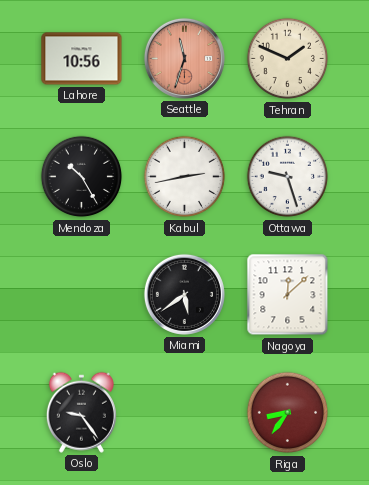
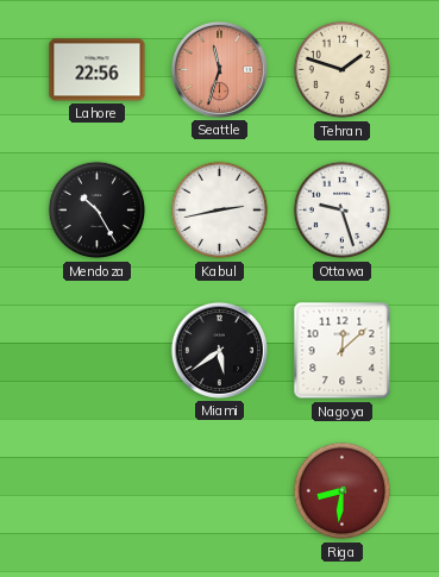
Lahore: 10:56 -> 22:56
Tehran: 1:49 -> 1:48
Oslo: 9:24 -> none
Riga: 8:36 -> 8:31
